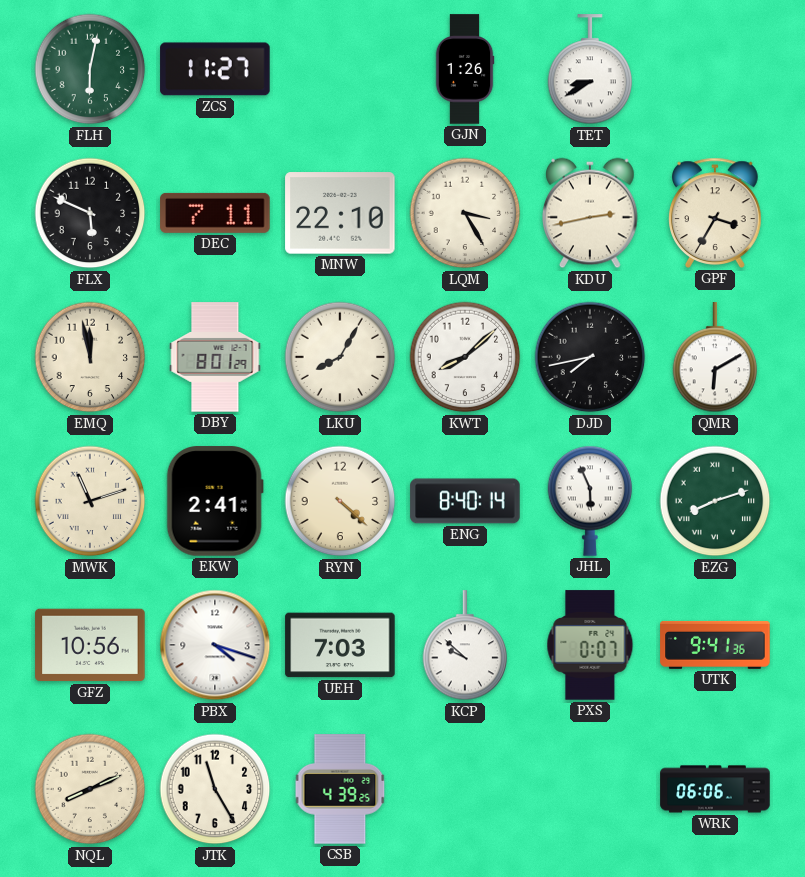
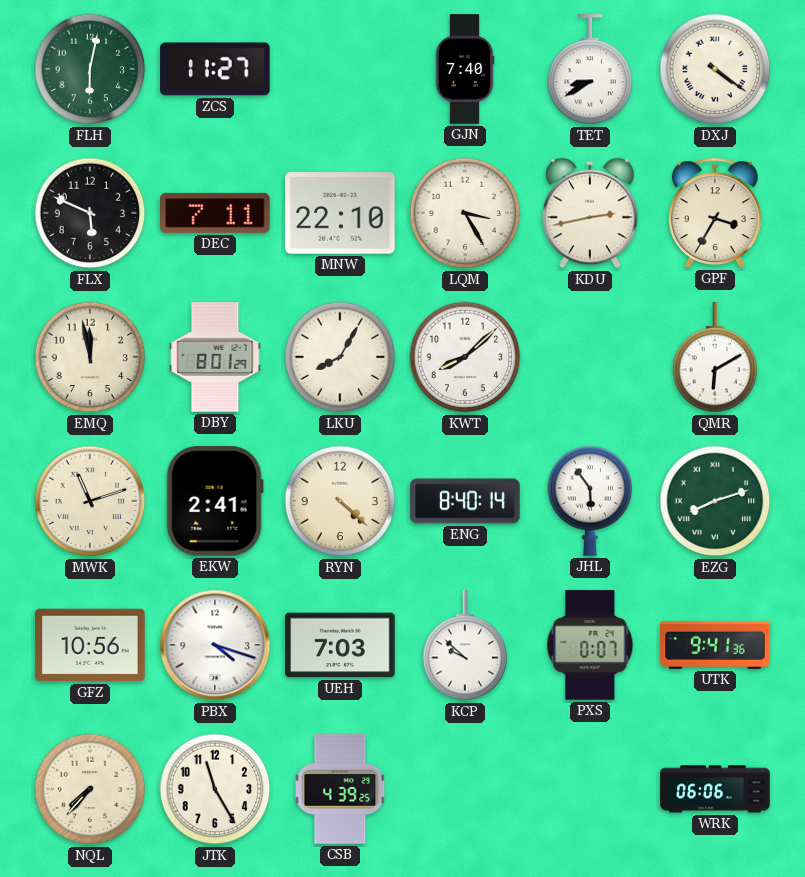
GJN: 1:26 -> 7:40
DXJ: none -> 4:21
DJD: 7:43 -> none
JHL: 5:56 -> 5:54
NQL: 8:11 -> 7:37
